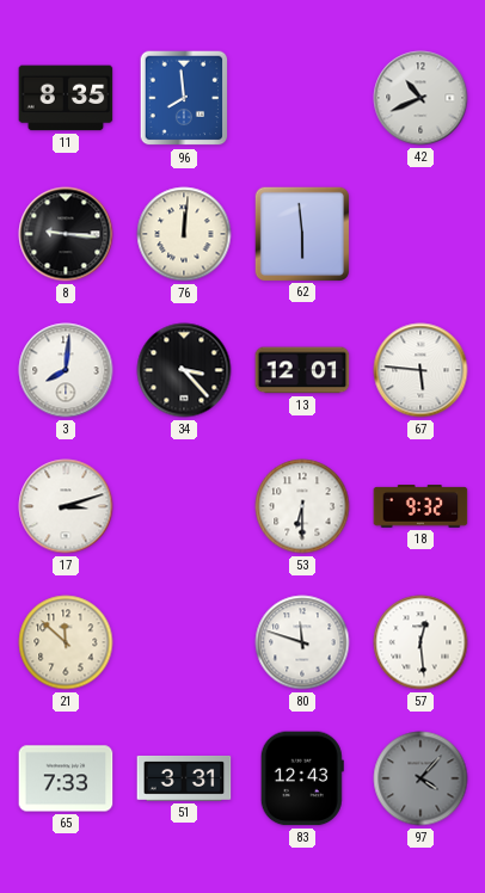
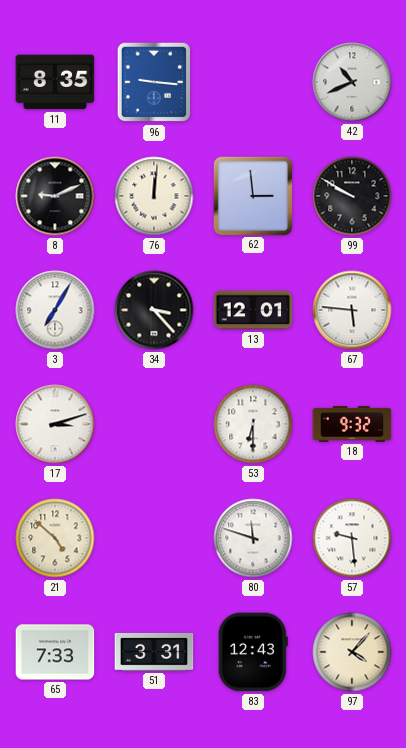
96: 7:59 -> 9:16
8: 9:16 -> 9:11
62: 5:59 -> 2:59
99: none -> 9:50
3: 8:01 -> 7:05
21: 11:52 -> 4:52
57: 12:29 -> 9:29
97 dial: grey -> cream
